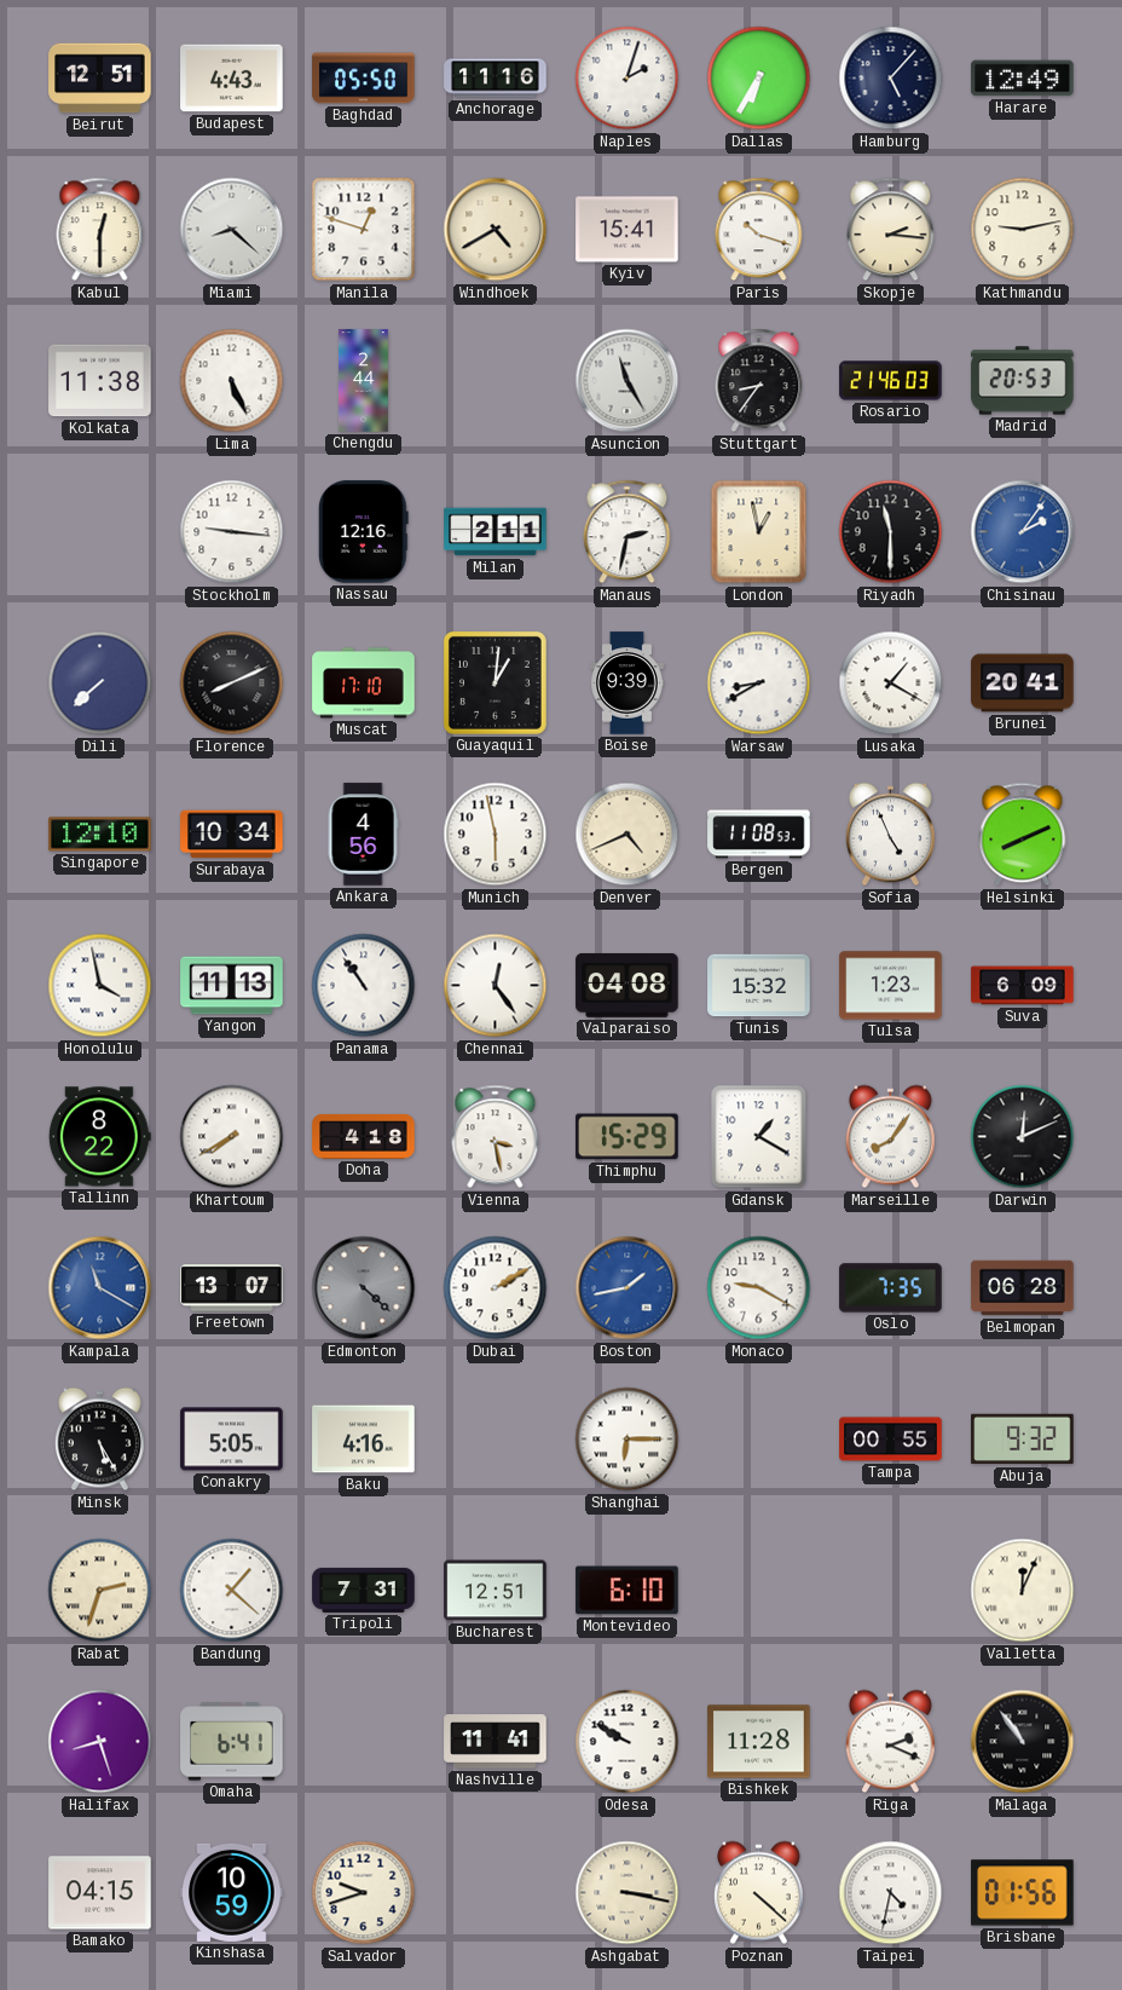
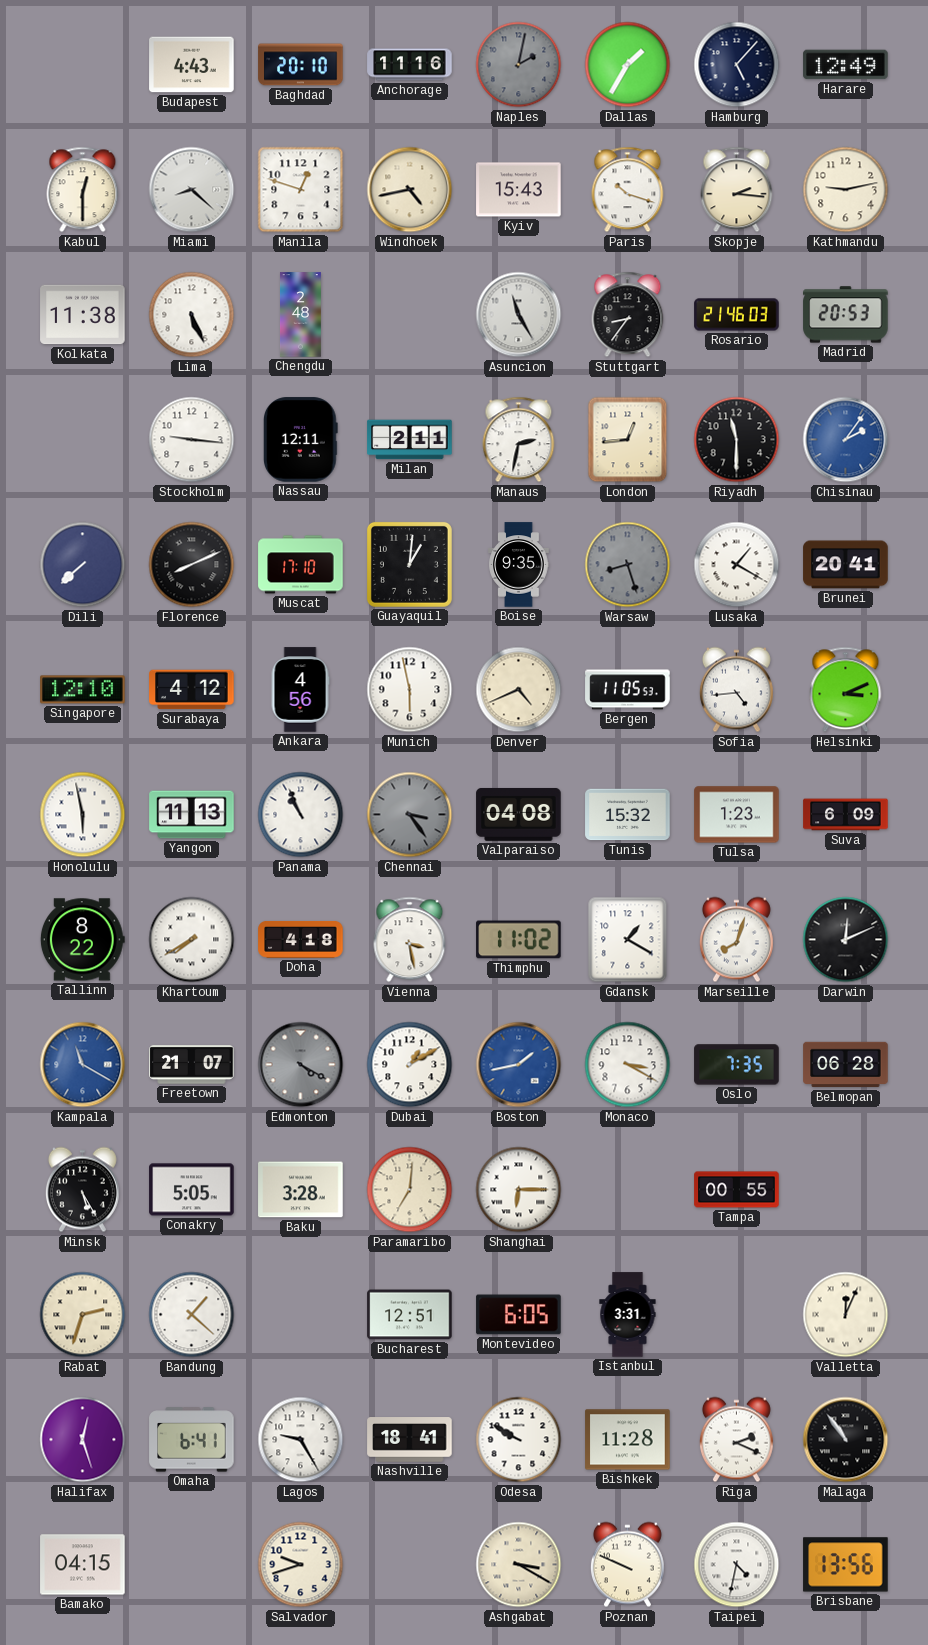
Beirut: 12:51 -> none
Baghdad: 05:50 -> 20:10
Naples: 2:03 -> 2:02
Naples dial: white -> grey
Dallas: 6:35 -> 1:35
Windhoek: 4:40 -> 4:43
Kyiv: 15:41 -> 15:43
Chengdu: 2:44 -> 2:48
Nassau: 12:16 -> 12:11
London: 12:58 -> 12:44
Boise: 9:39 -> 9:35
Warsaw: 8:40 -> 8:27
Warsaw dial: white -> grey
Surabaya: 10:34 -> 4:12
Bergen: 11:08 -> 11:05
Sofia: 4:56 -> 4:44
Helsinki: 8:11 -> 3:11
Honolulu: 3:58 -> 5:58
Panama: 10:54 -> 10:56
Chennai: 12:24 -> 3:24
Chennai dial: white -> grey
Thimphu: 15:29 -> 11:02
Marseille: 8:06 -> 8:03
Freetown: 13:07 -> 21:07
Edmonton: 4:22 -> 4:20
Dubai: 2:10 -> 1:10
Monaco: 9:20 -> 3:20
Baku: 4:16 -> 3:28
Paramaribo: none -> 7:01
Abuja: 9:32 -> none
Tripoli: 7:31 -> none
Montevideo: 6:10 -> 6:05
Istanbul: none -> 3:31
Halifax: 8:27 -> 12:27
Lagos: none -> 9:25
Nashville: 11:41 -> 18:41
Kinshasa: 10:59 -> none
Ashgabat: 3:17 -> 3:20
Poznan: 4:22 -> 9:49
Brisbane: 01:56 -> 13:56
